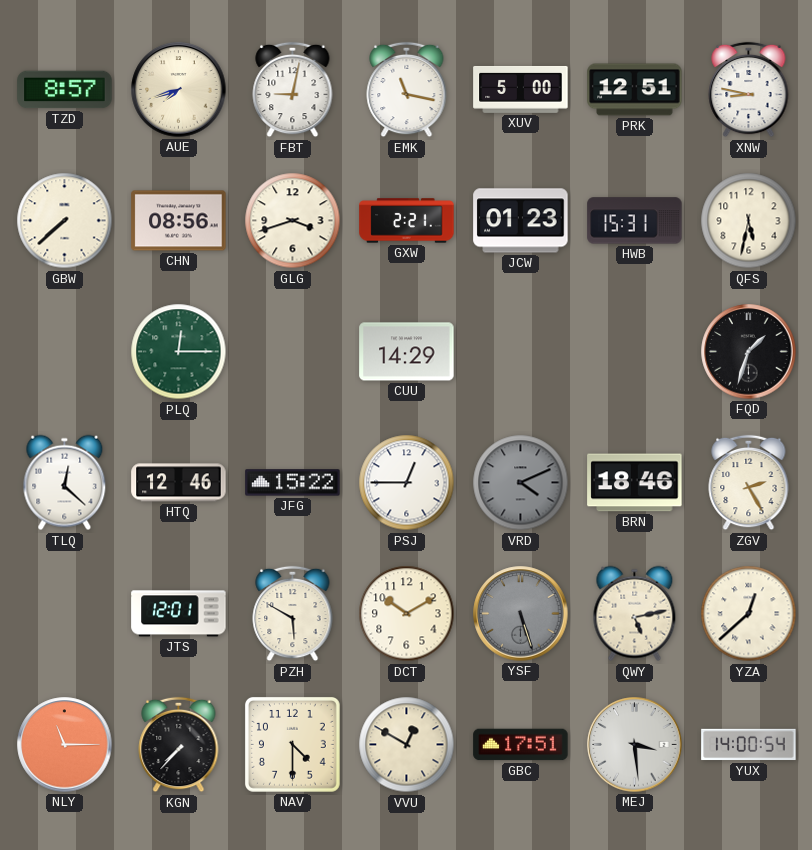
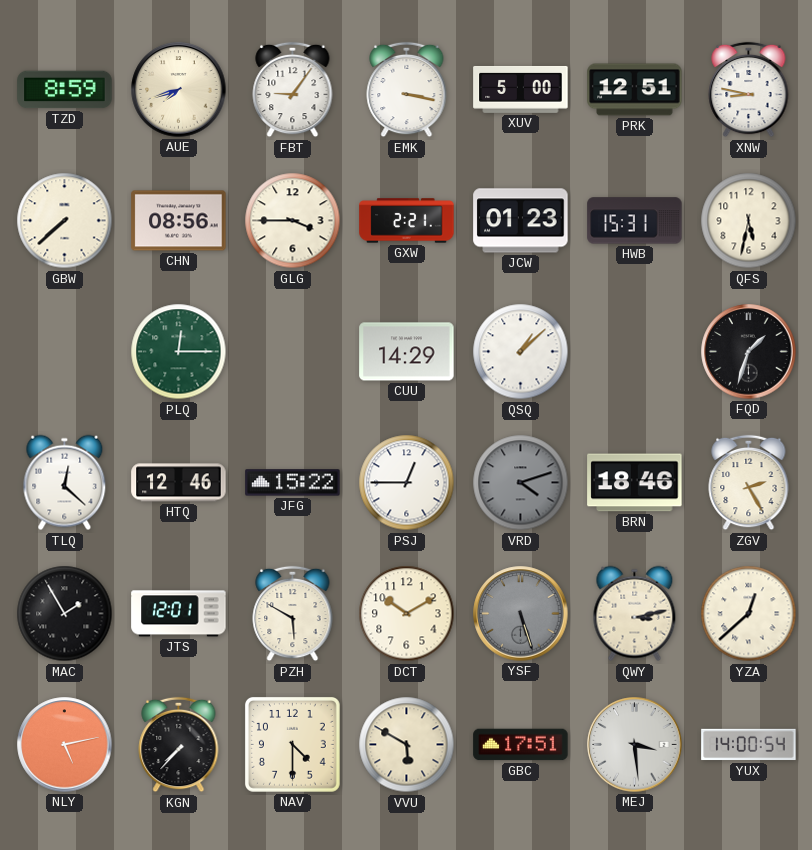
TZD: 8:57 -> 8:59
FBT: 9:02 -> 9:06
EMK: 11:17 -> 3:17
GLG: 3:42 -> 3:45
QSQ: none -> 1:08
VRD: 4:11 -> 4:12
MAC: none -> 1:55
QWY: 5:13 -> 3:13
NLY: 11:15 -> 5:13
VVU: 12:50 -> 5:50
